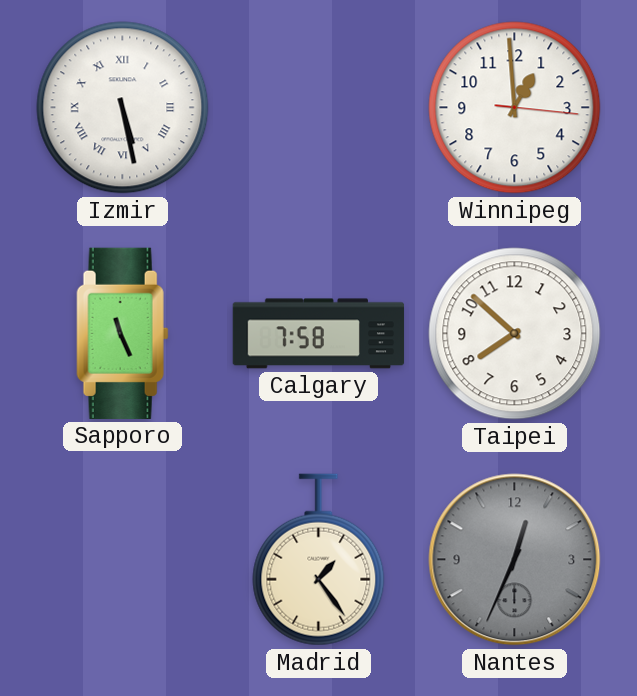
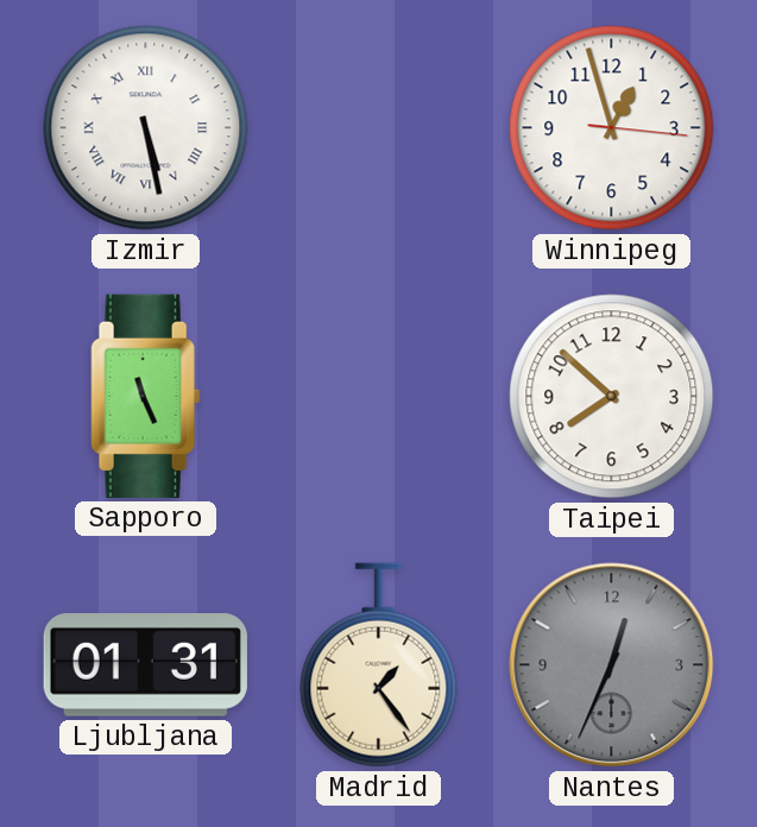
Winnipeg: 12:59 -> 12:57
Calgary: 7:58 -> none
Ljubljana: none -> 01:31
